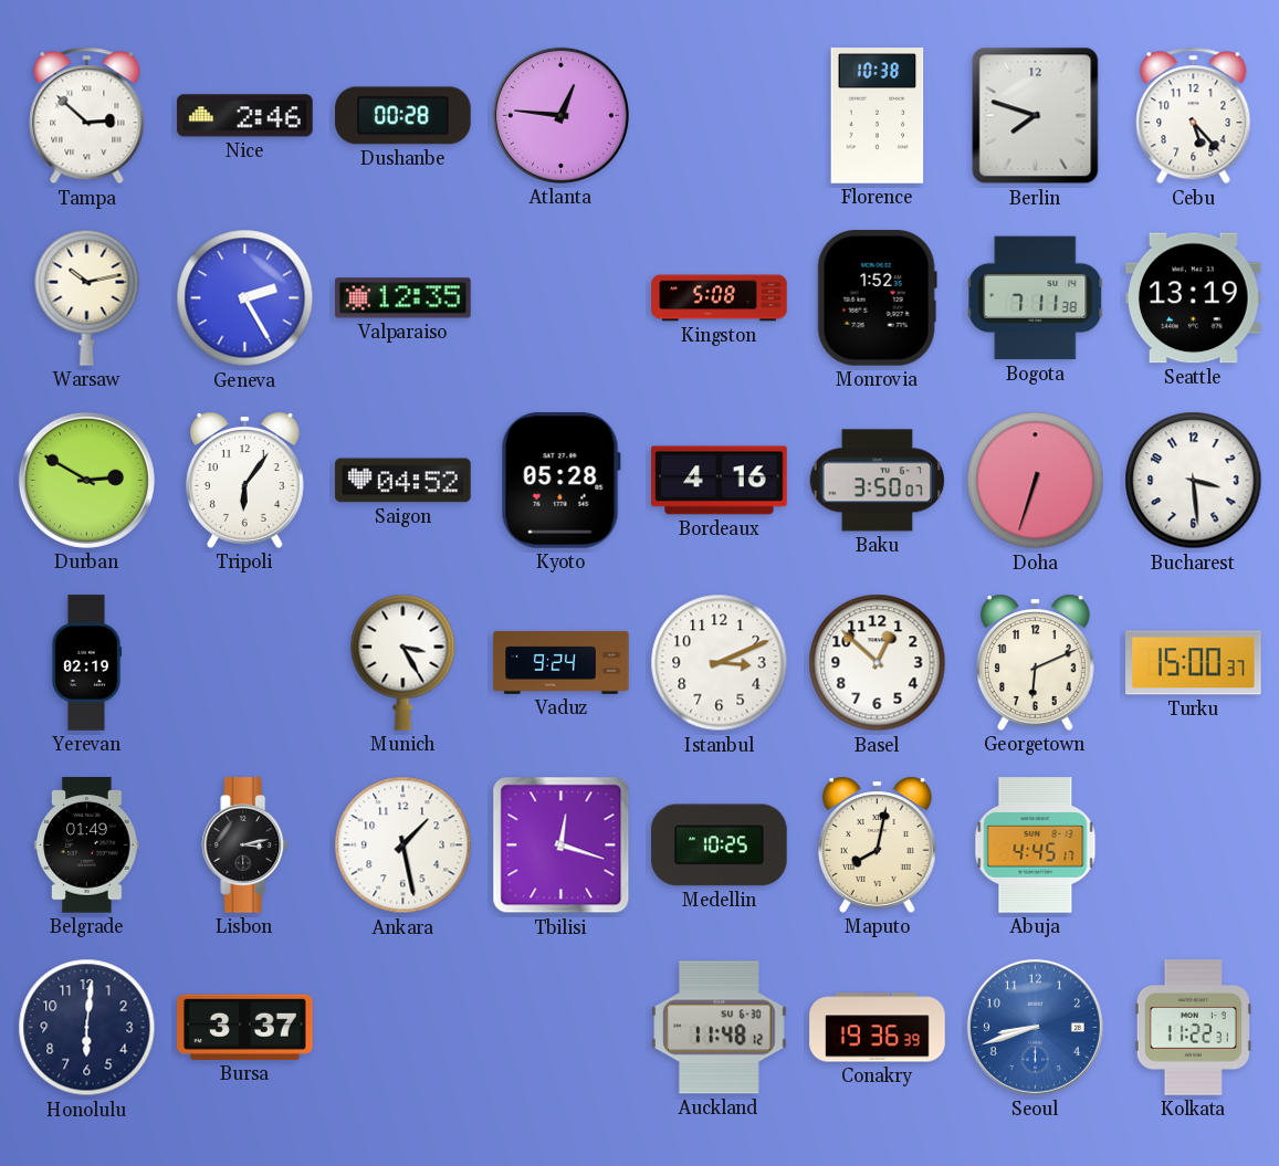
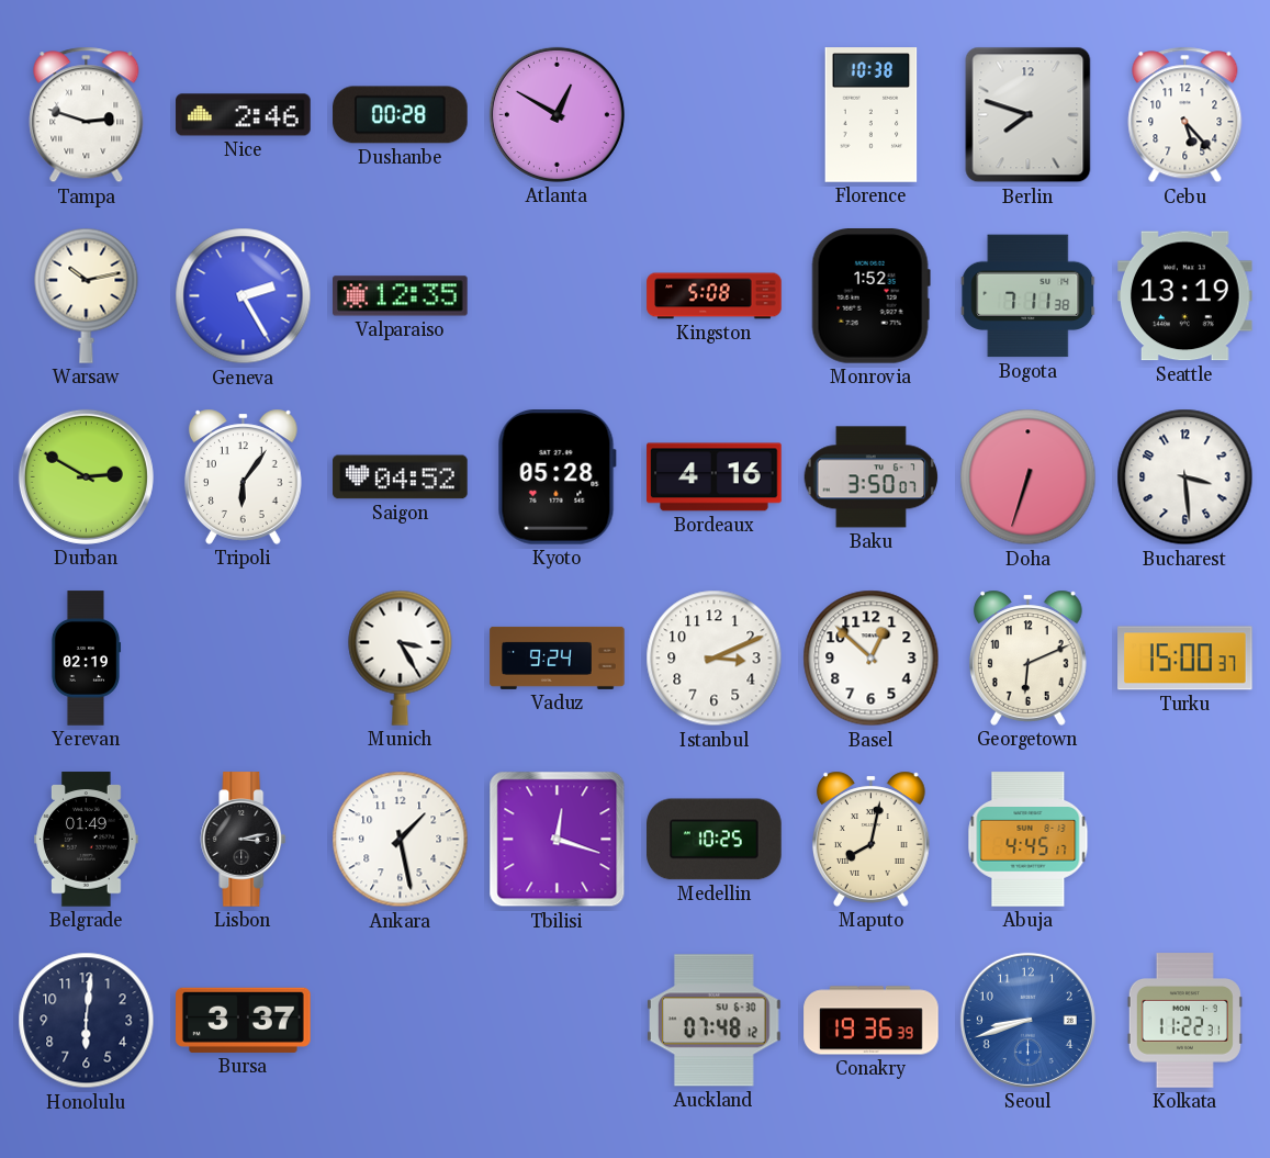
Tampa: 2:52 -> 2:48
Atlanta: 12:46 -> 12:50
Auckland: 11:48 -> 07:48
